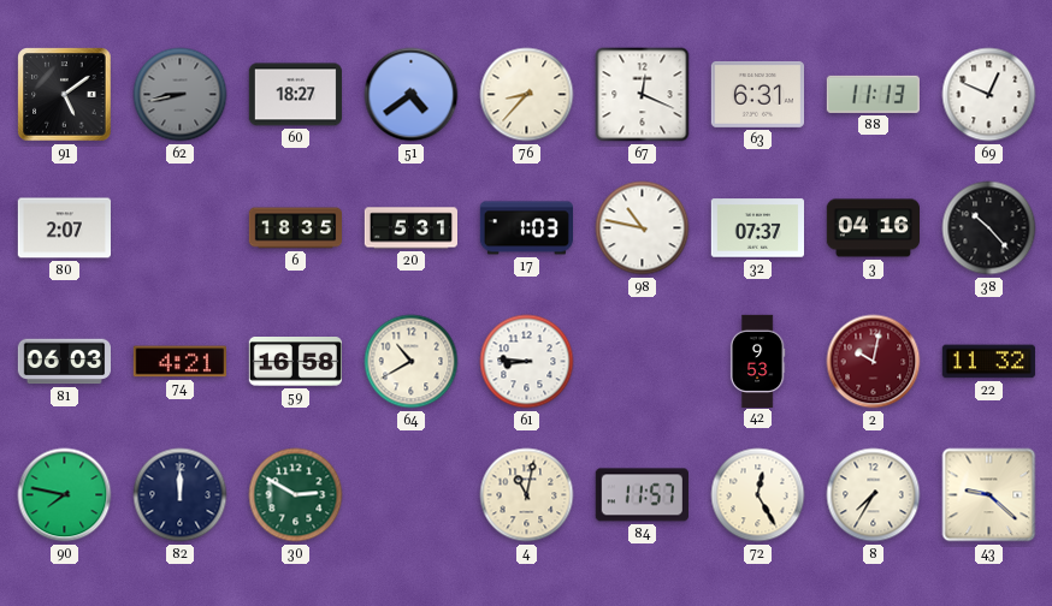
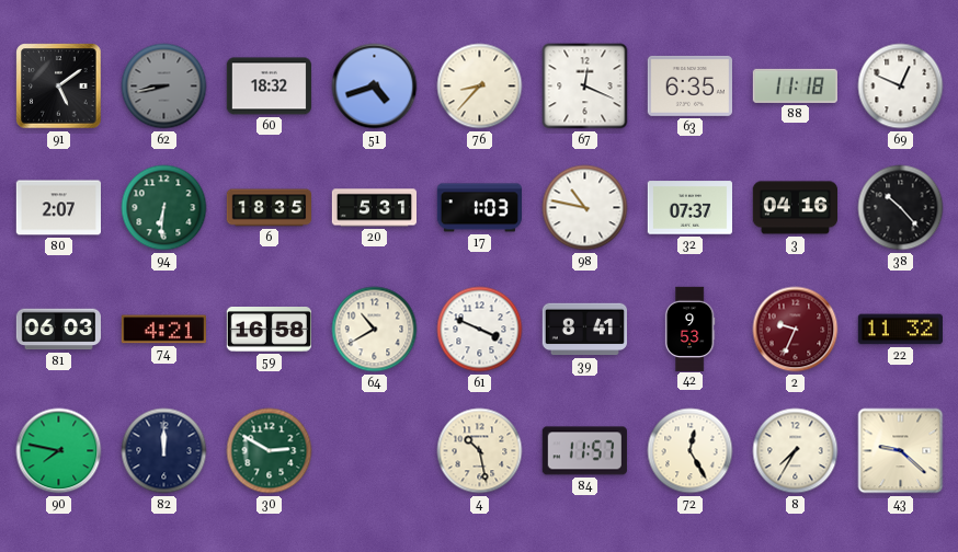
60: 18:27 -> 18:32
51: 4:39 -> 4:42
63: 6:31 -> 6:35
88: 11:13 -> 11:18
94: none -> 6:31
61: 8:46 -> 3:49
39: none -> 8:41
2: 10:02 -> 9:34
4: 11:02 -> 10:28
